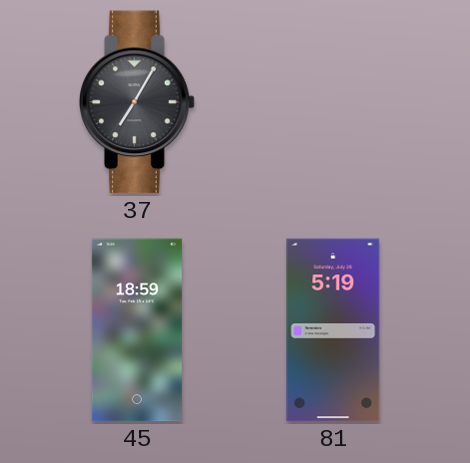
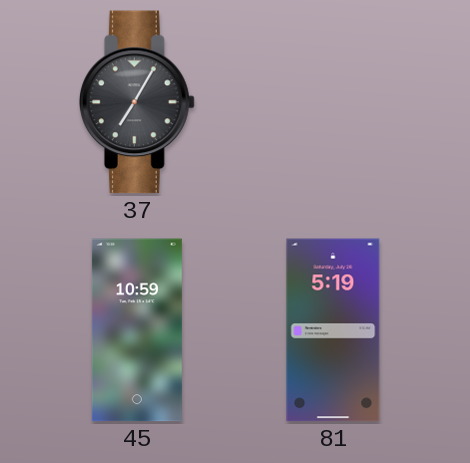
45: 18:59 -> 10:59
